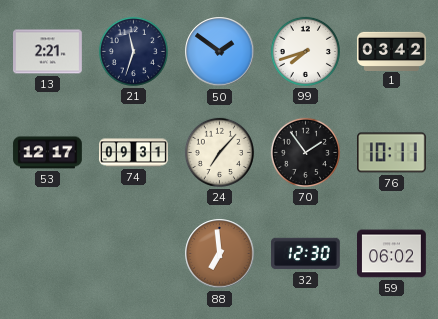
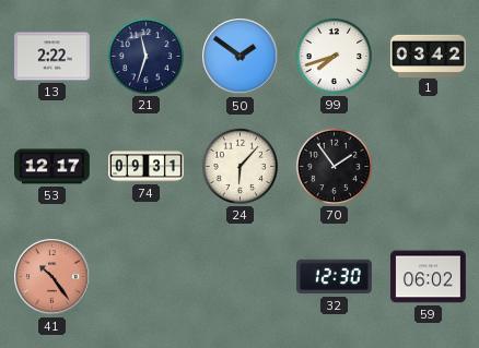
13: 2:21 -> 2:22
24: 7:07 -> 6:07
76: 10:11 -> none
41: none -> 10:24
88: 6:59 -> none
